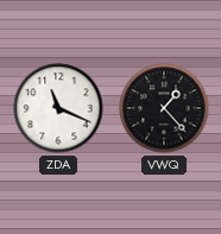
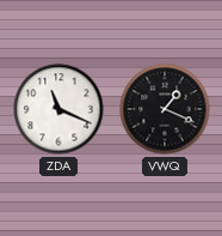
VWQ: 1:23 -> 1:19
